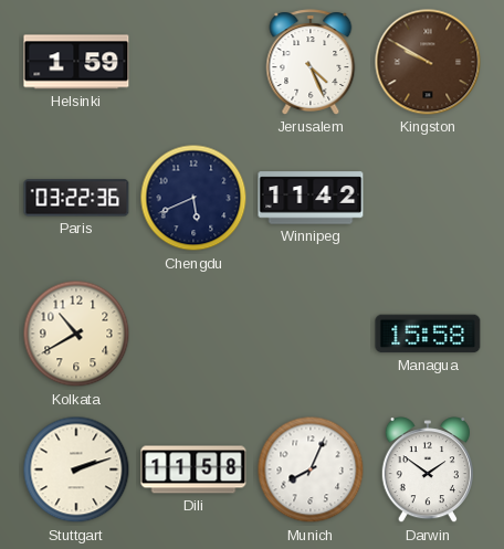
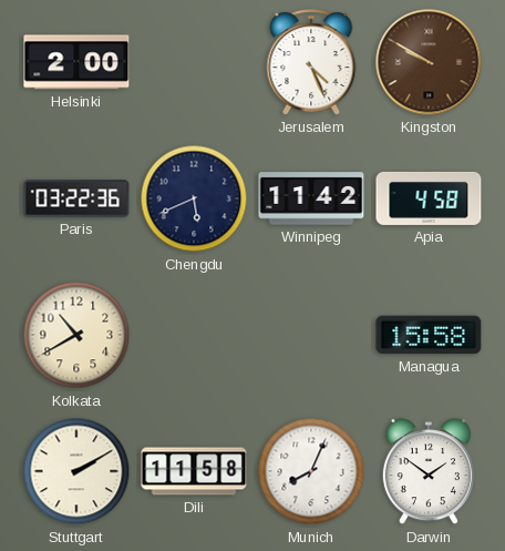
Helsinki: 1:59 -> 2:00
Apia: none -> 4:58
Stuttgart: 2:12 -> 2:10
